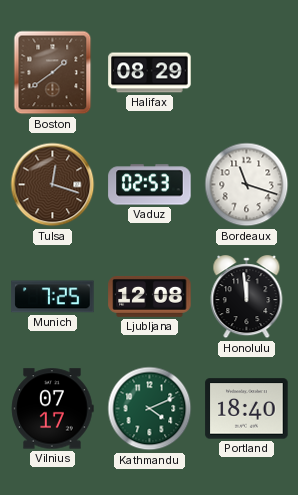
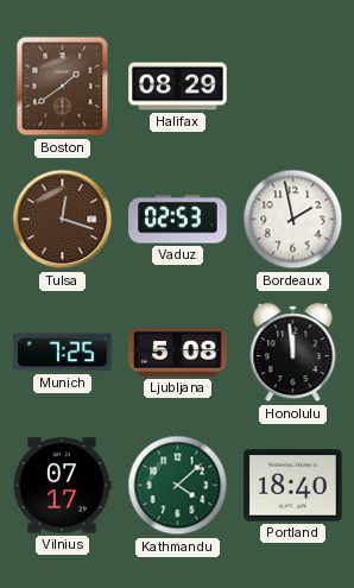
Bordeaux: 11:18 -> 1:58
Ljubljana: 12:08 -> 5:08
Kathmandu: 4:11 -> 4:08
